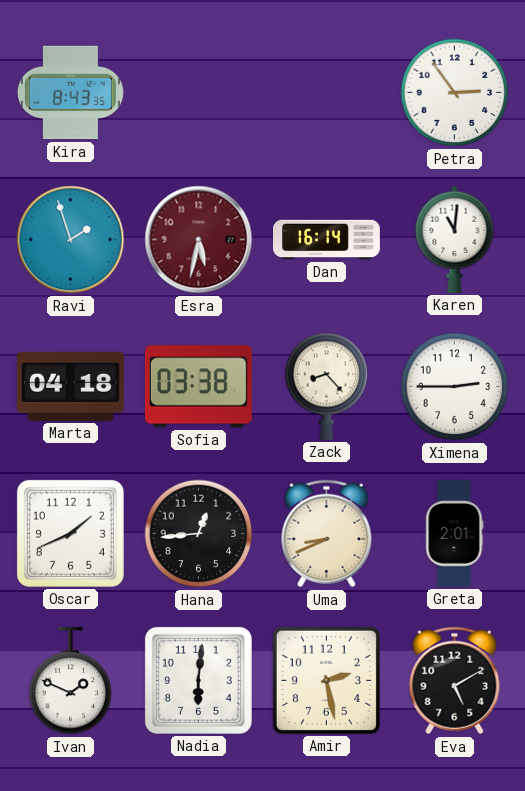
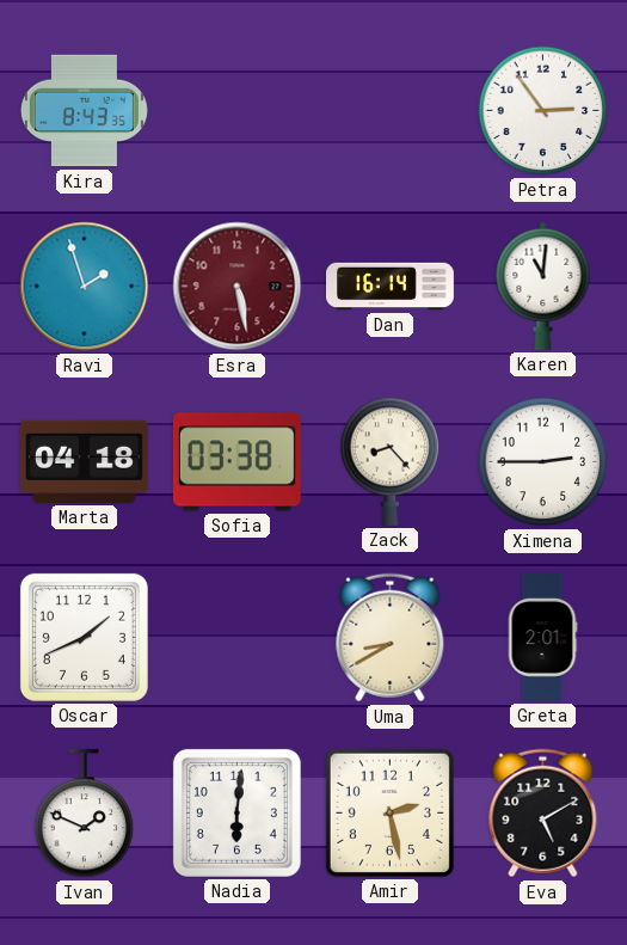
Esra: 5:32 -> 5:28
Hana: 12:44 -> none
Uma: 8:41 -> 8:40
